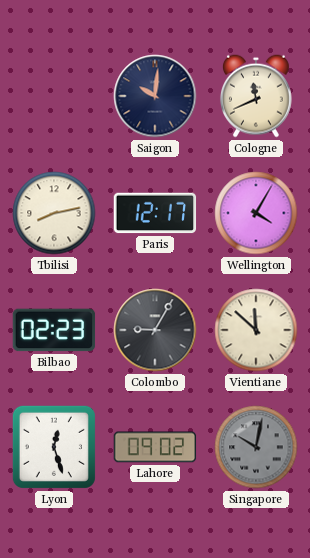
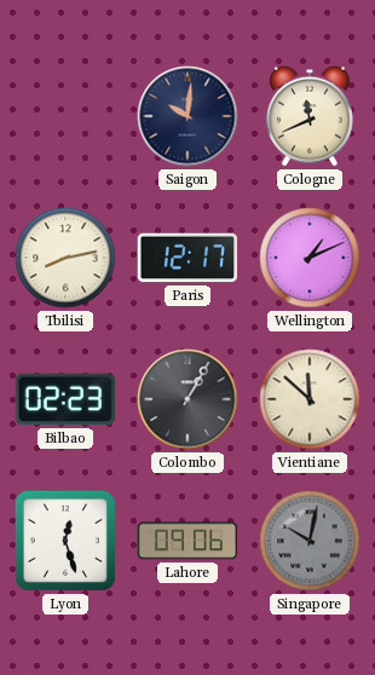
Wellington: 4:05 -> 1:11
Colombo: 9:05 -> 1:05
Lahore: 09:02 -> 09:06
